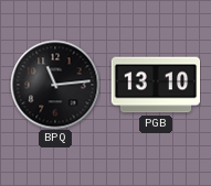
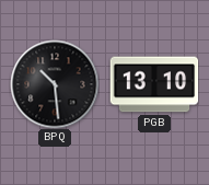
BPQ: 11:14 -> 10:29
